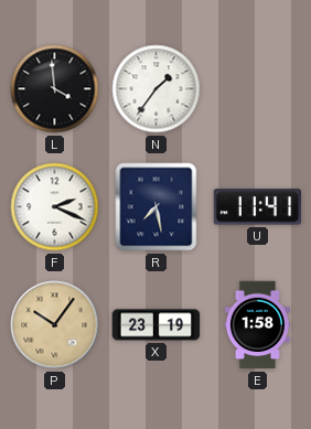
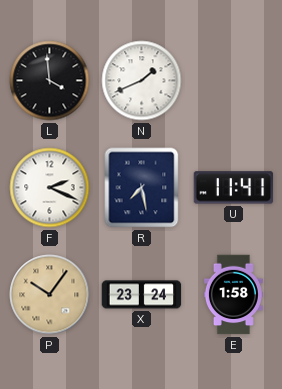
N: 1:36 -> 1:41
X: 23:19 -> 23:24
